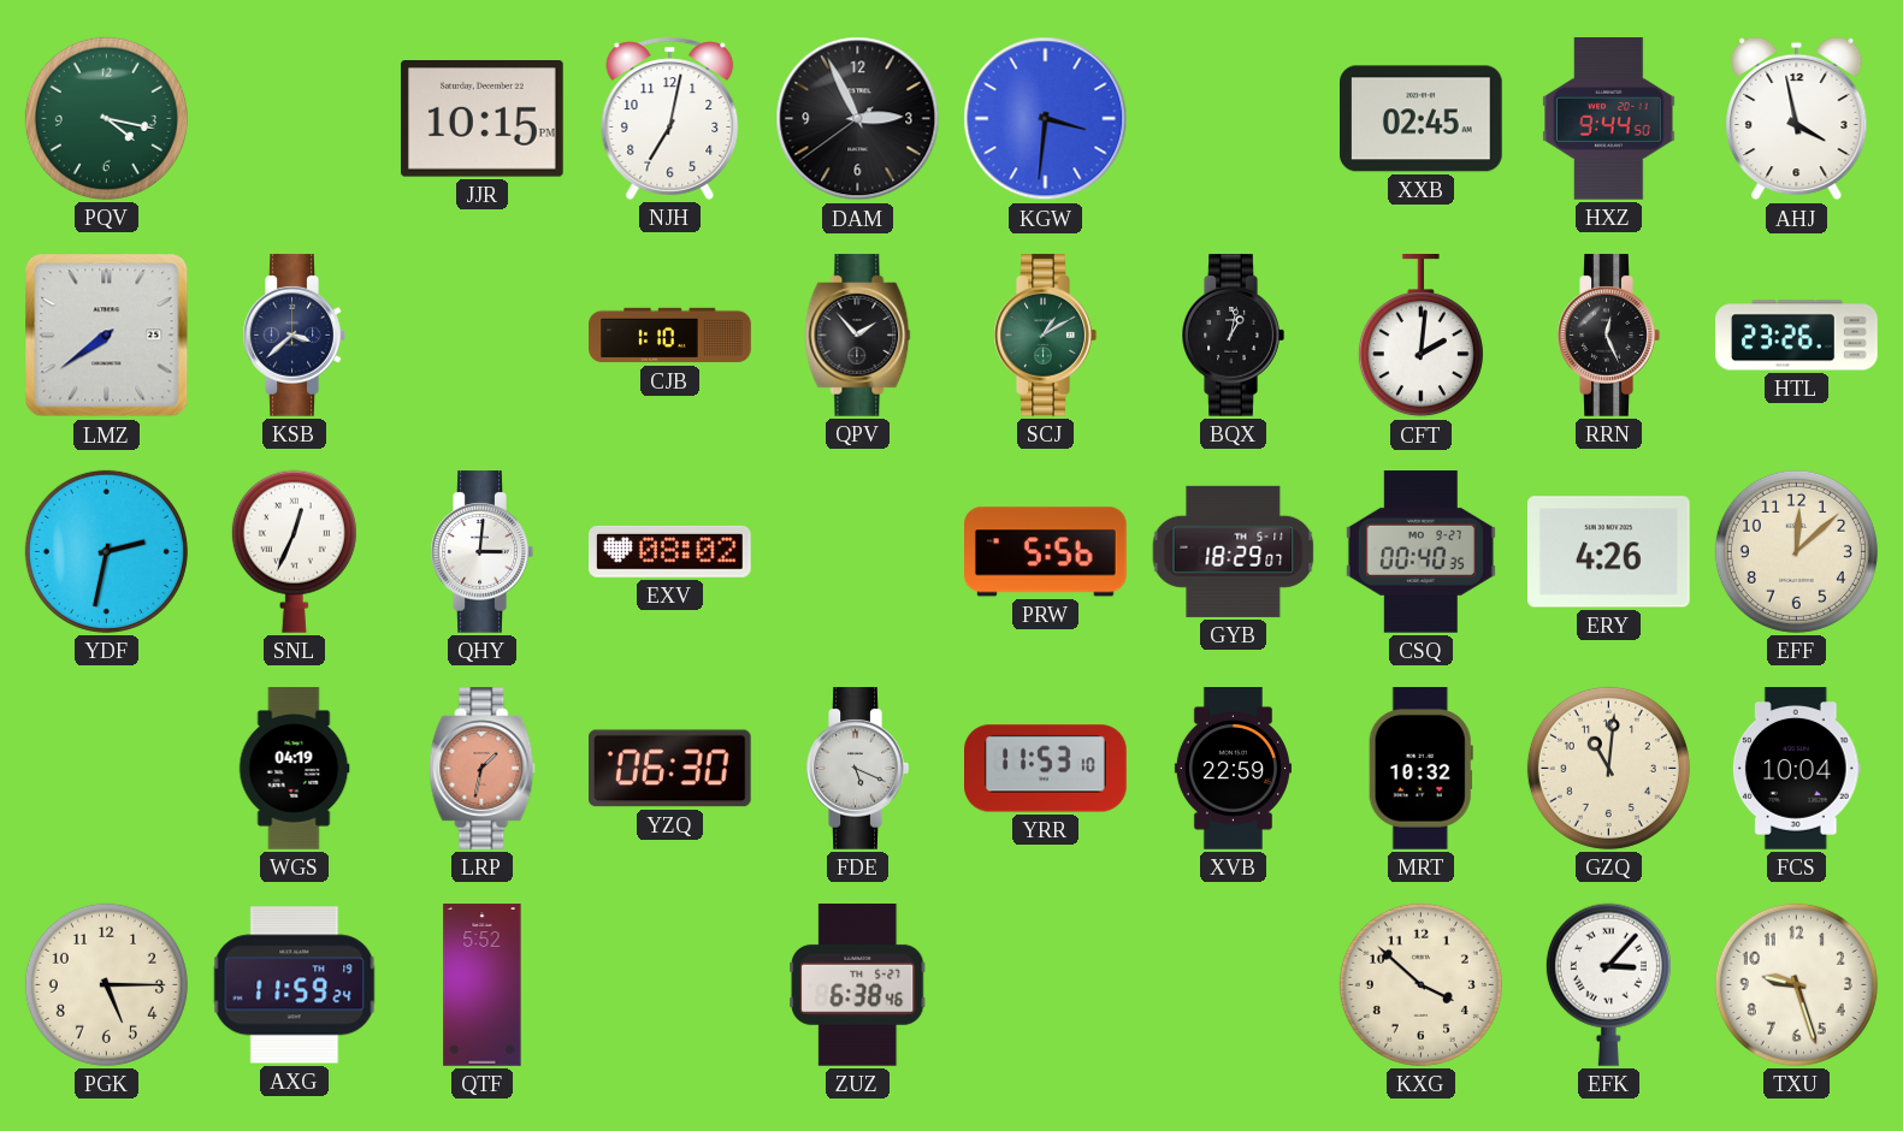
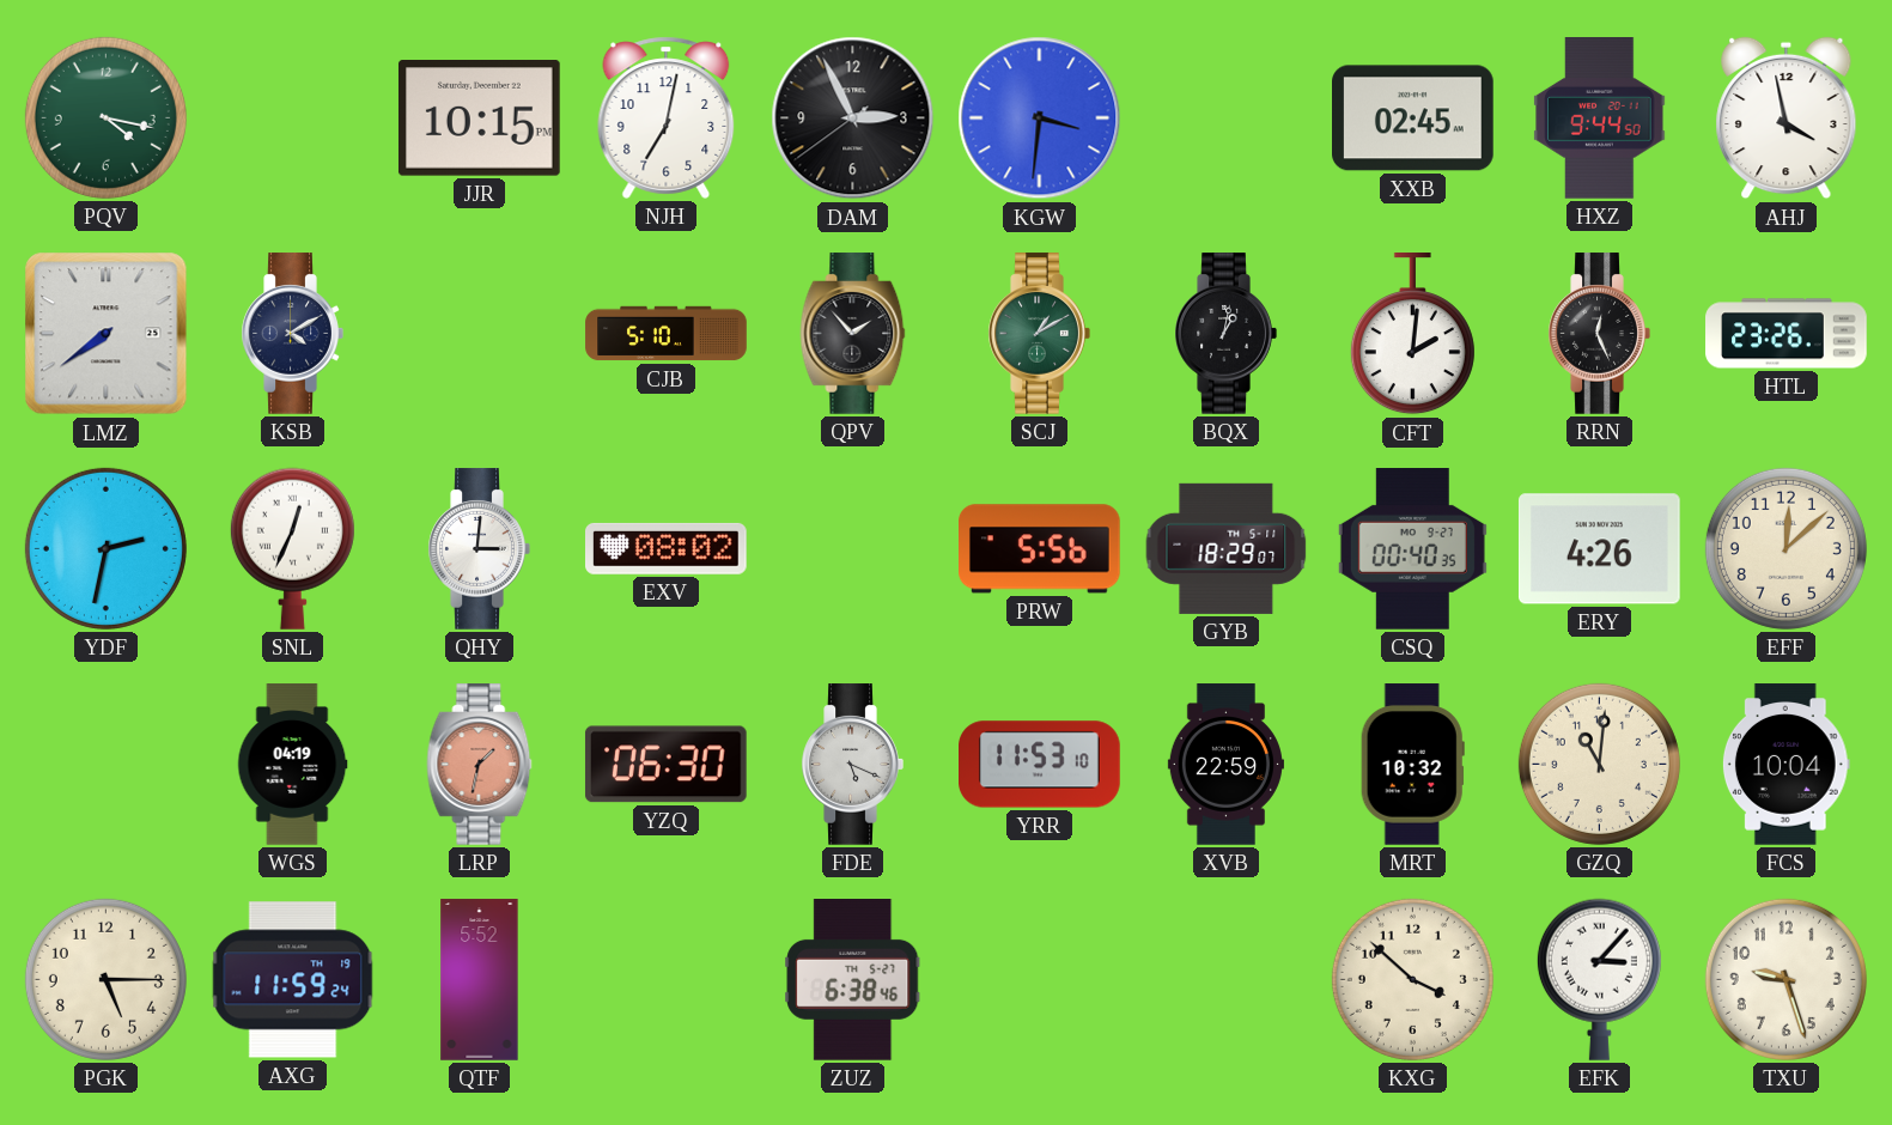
KSB: 3:38 -> 4:10
CJB: 1:10 -> 5:10
